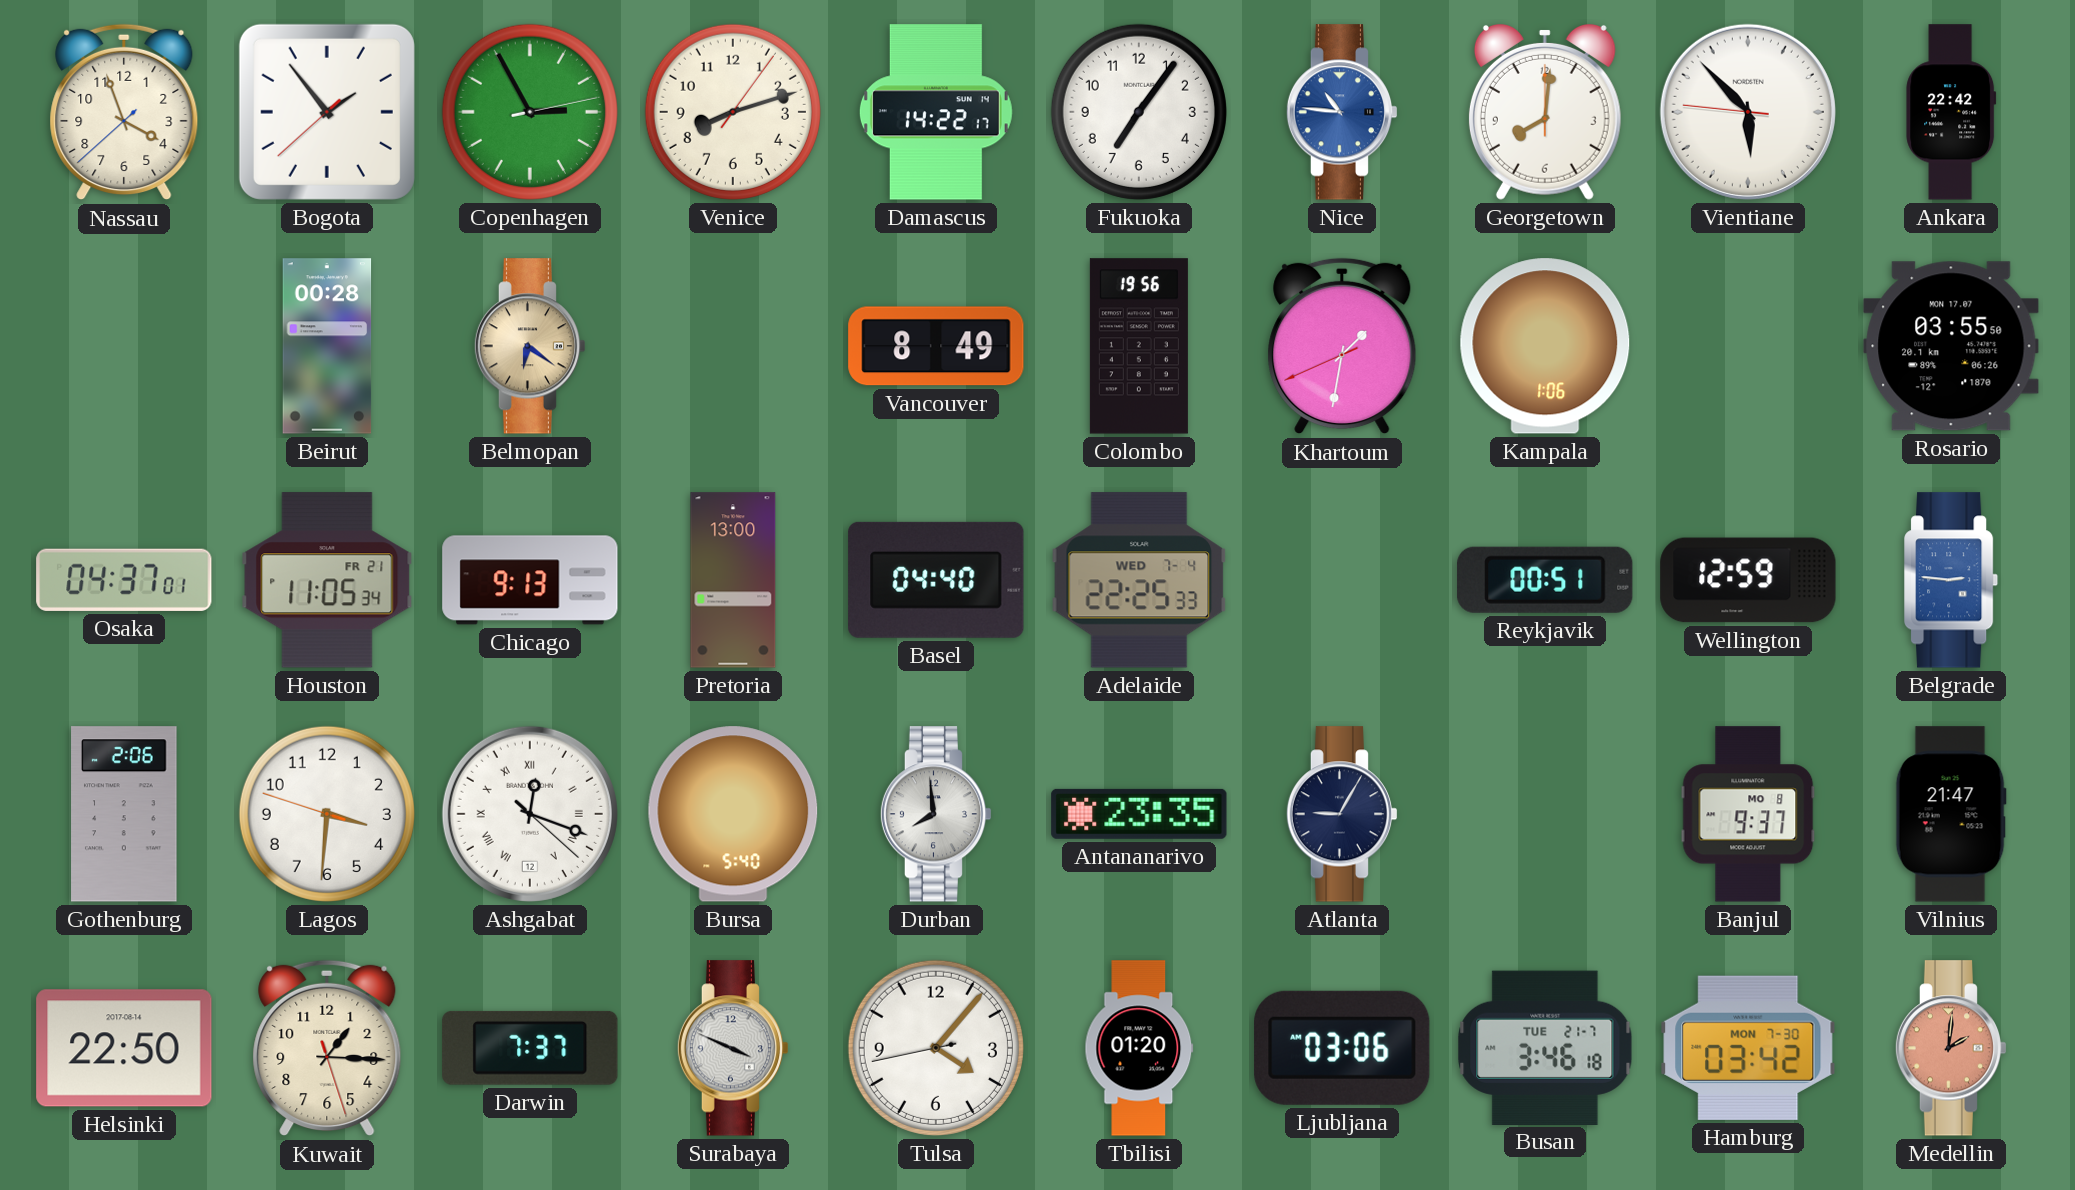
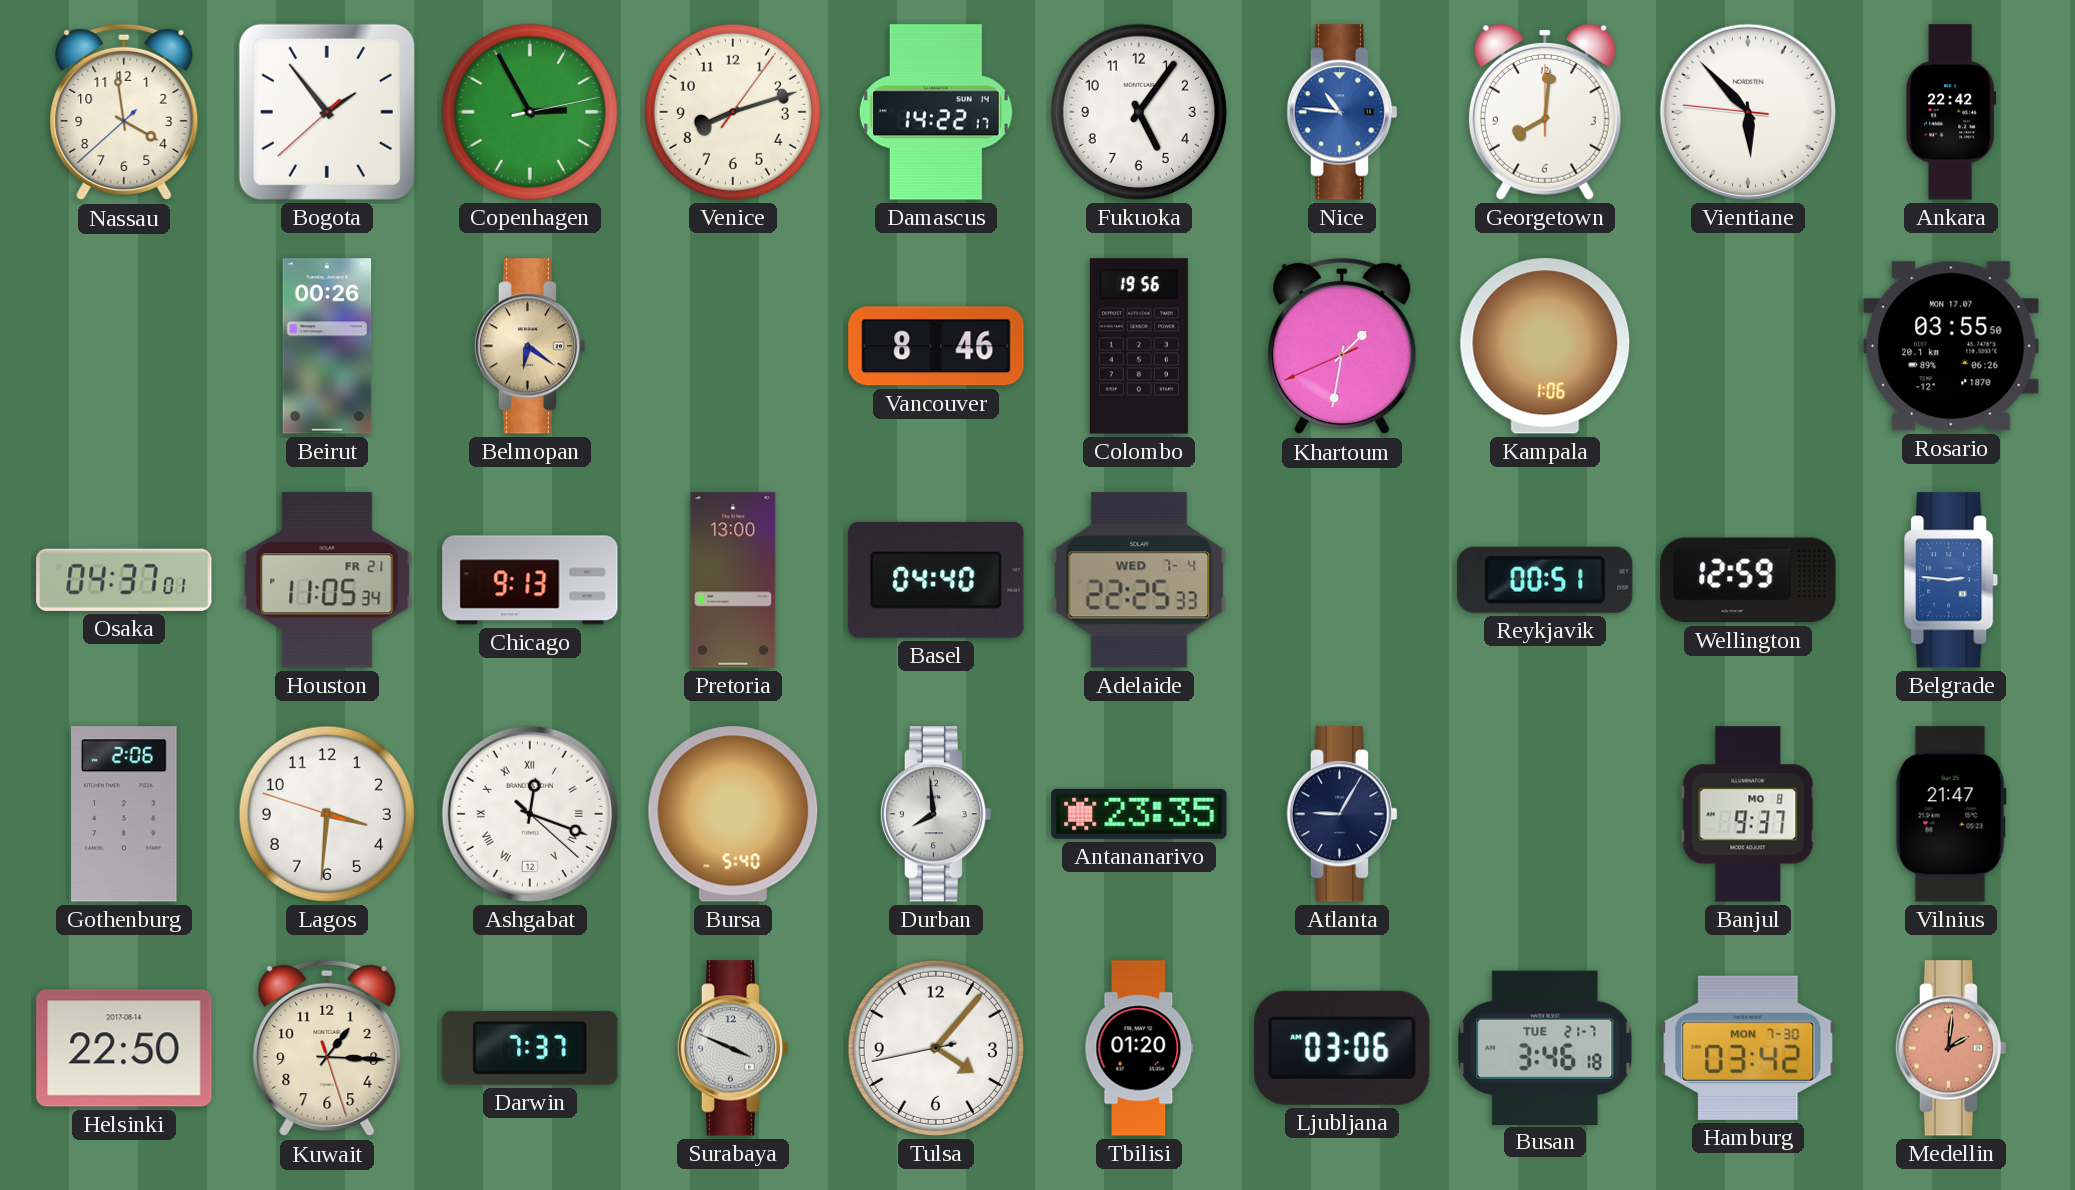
Nassau: 3:56 -> 3:58
Fukuoka: 7:06 -> 5:06
Beirut: 00:28 -> 00:26
Vancouver: 8:49 -> 8:46
